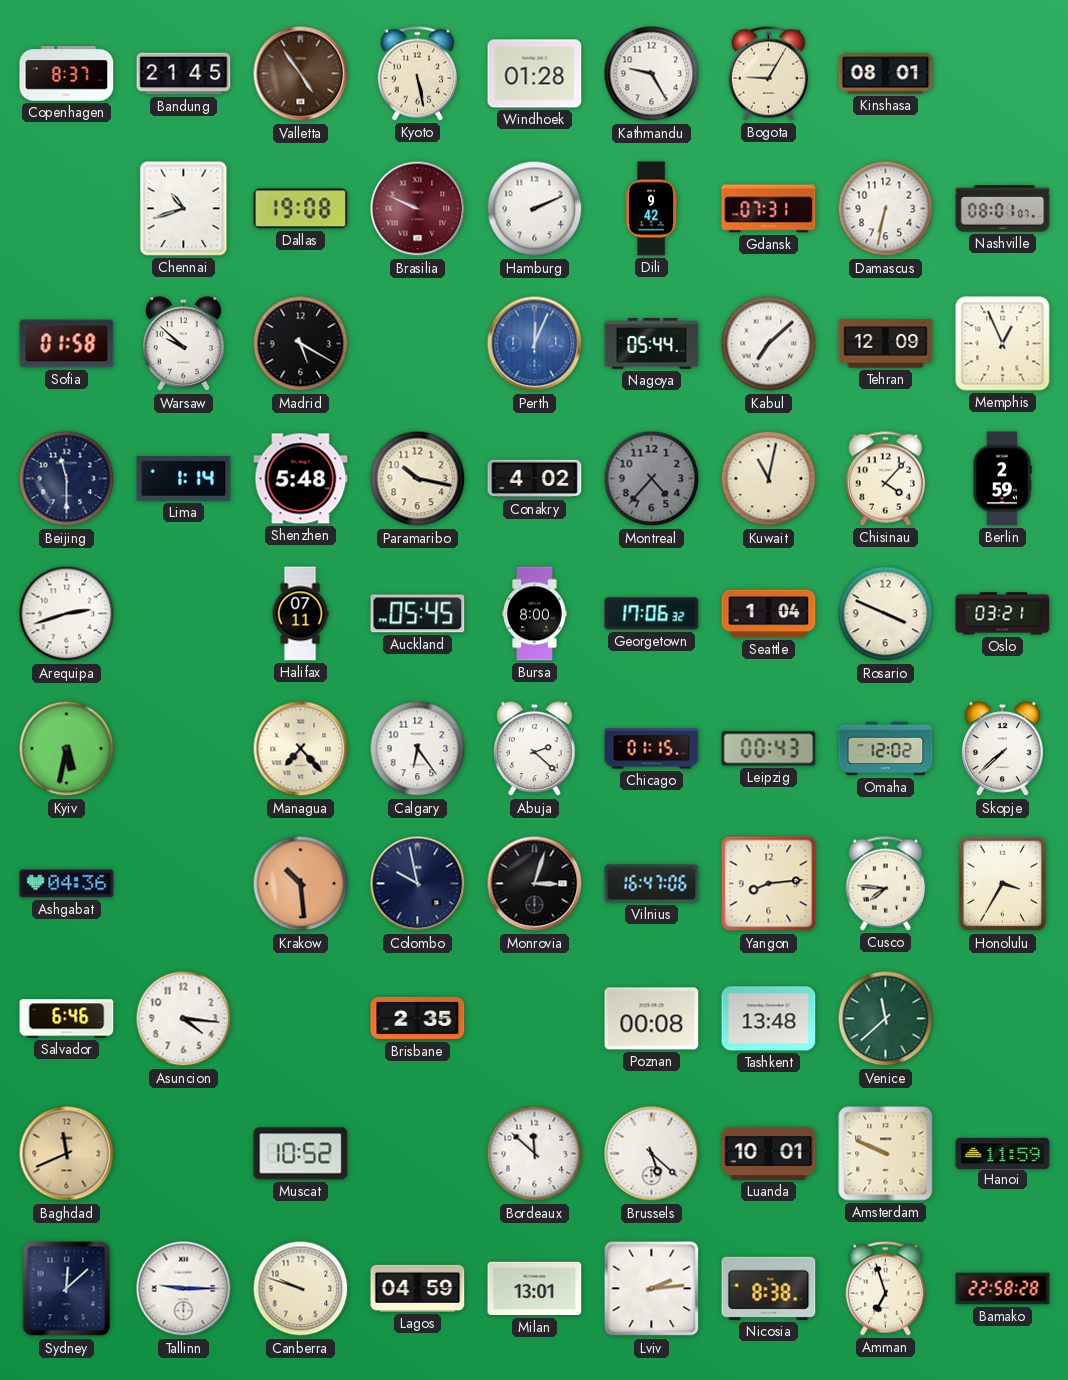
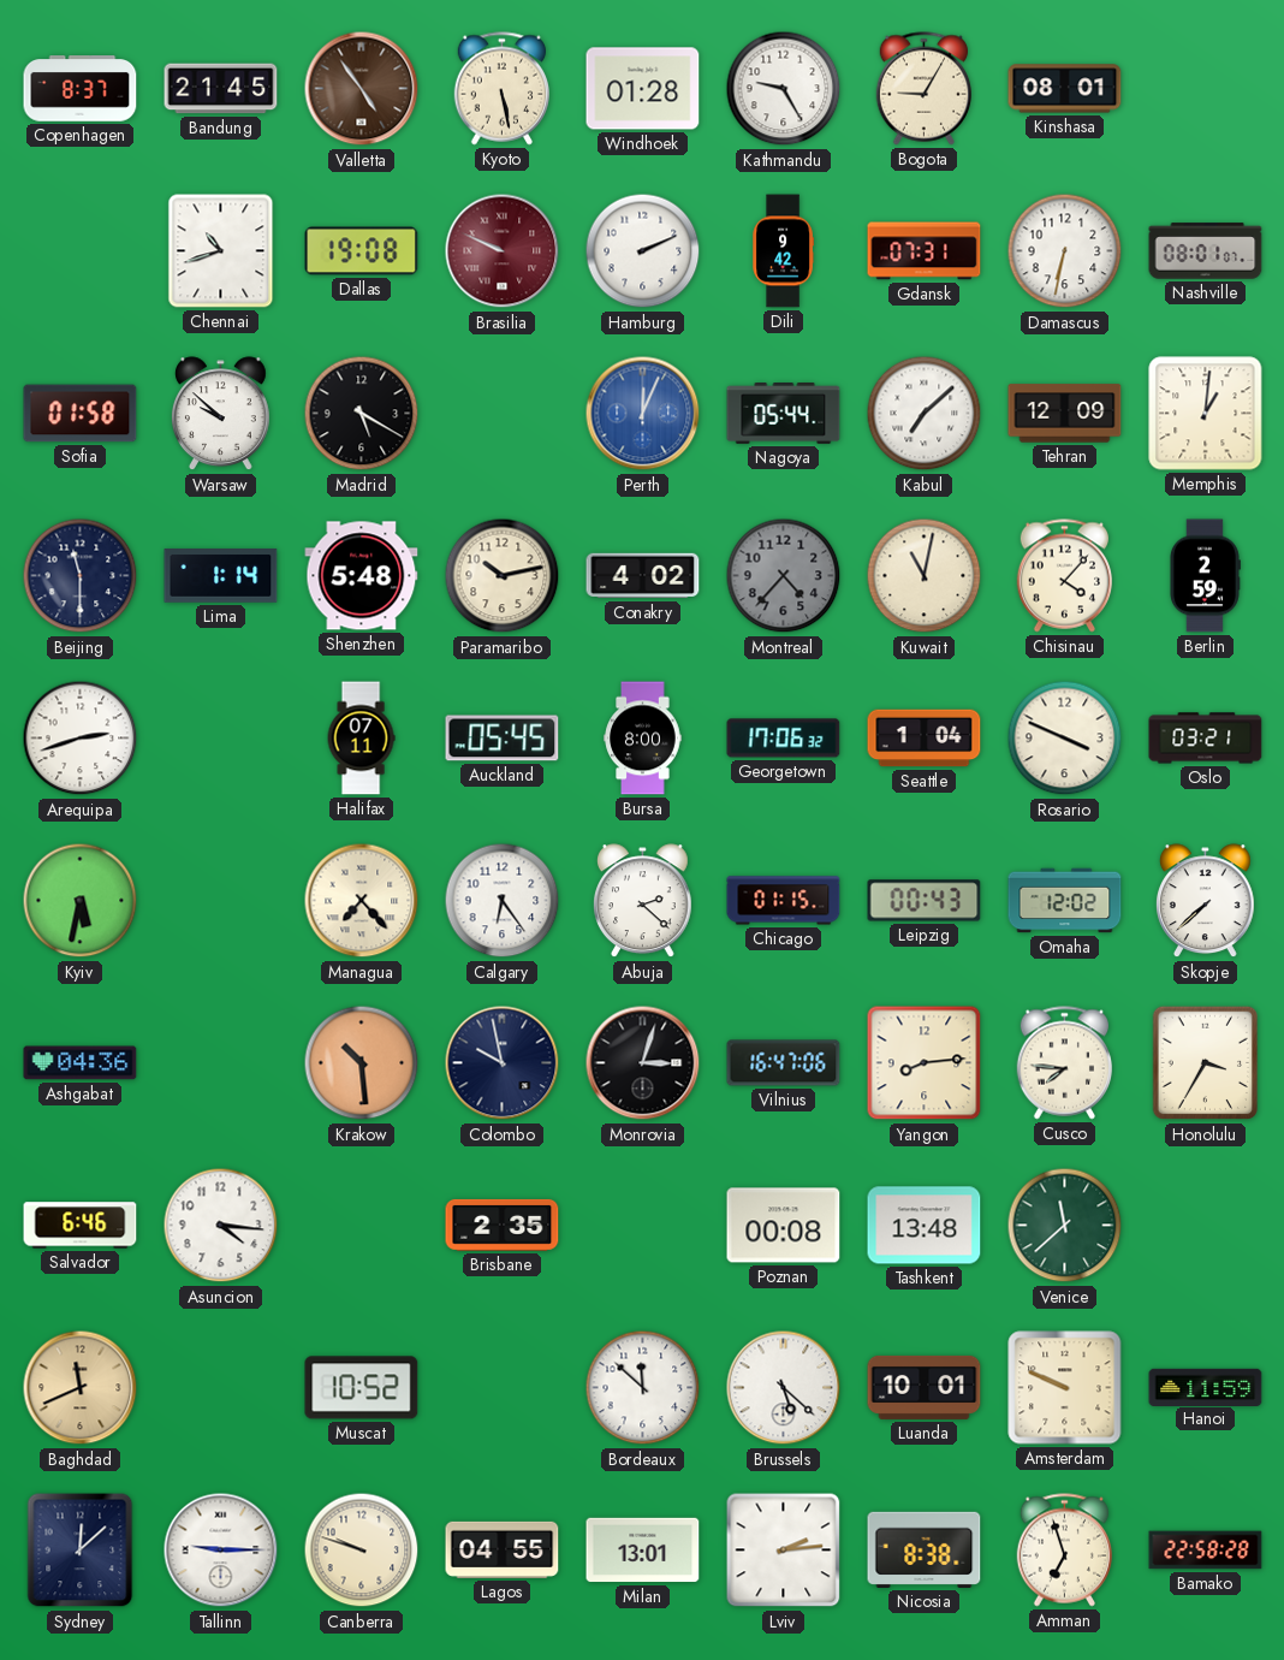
Memphis: 12:56 -> 1:01
Paramaribo: 10:17 -> 10:13
Lagos: 04:59 -> 04:55
